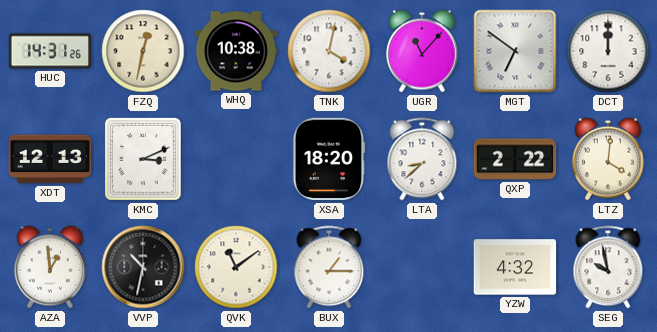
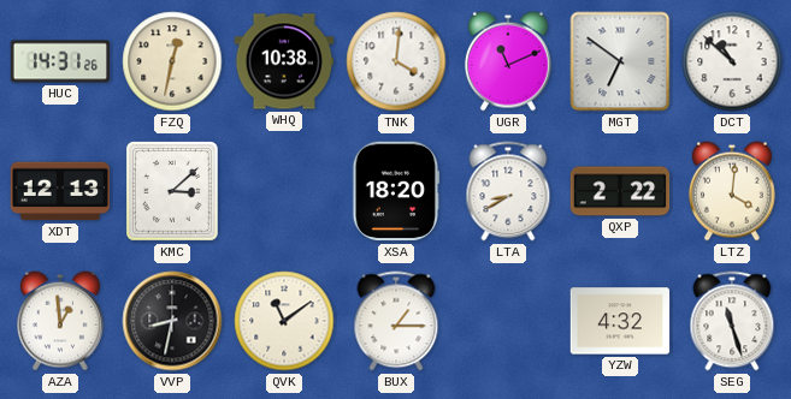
TNK: 4:02 -> 4:01
UGR: 11:07 -> 11:11
DCT: 12:00 -> 10:52
KMC: 3:11 -> 3:08
LTA: 8:38 -> 8:40
VVP: 10:32 -> 8:32
SEG: 9:58 -> 11:27
